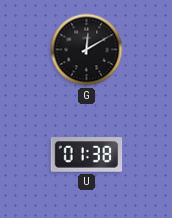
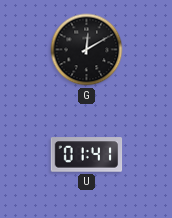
U: 01:38 -> 01:41
